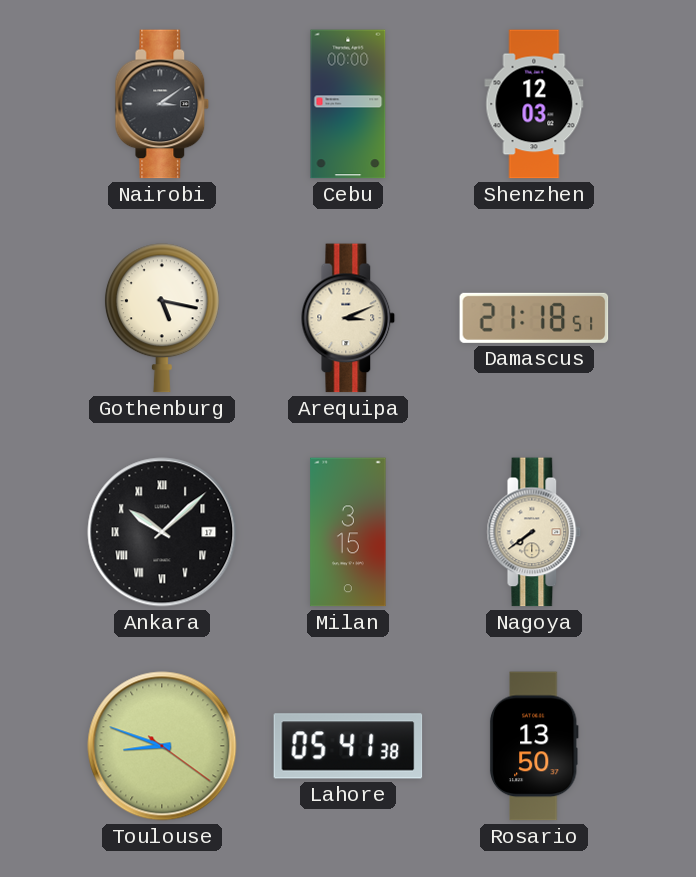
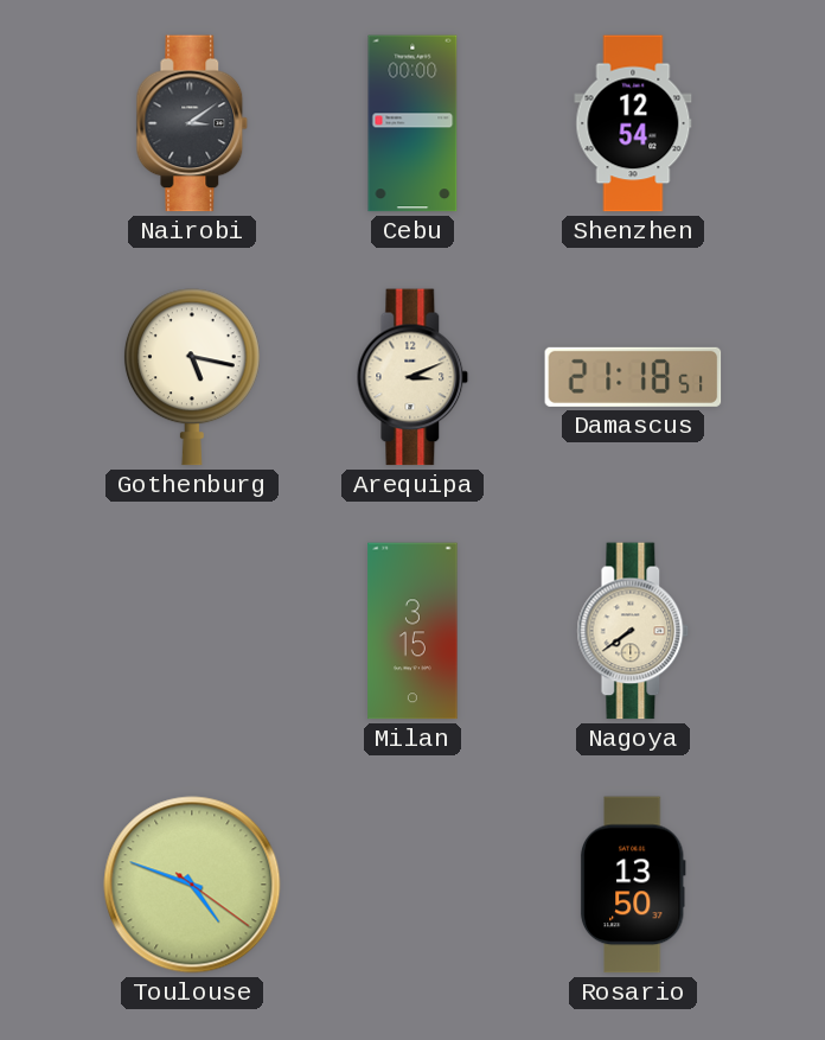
Shenzhen: 12:03 -> 12:54
Ankara: 10:08 -> none
Toulouse: 8:48 -> 4:48
Lahore: 05:41 -> none
